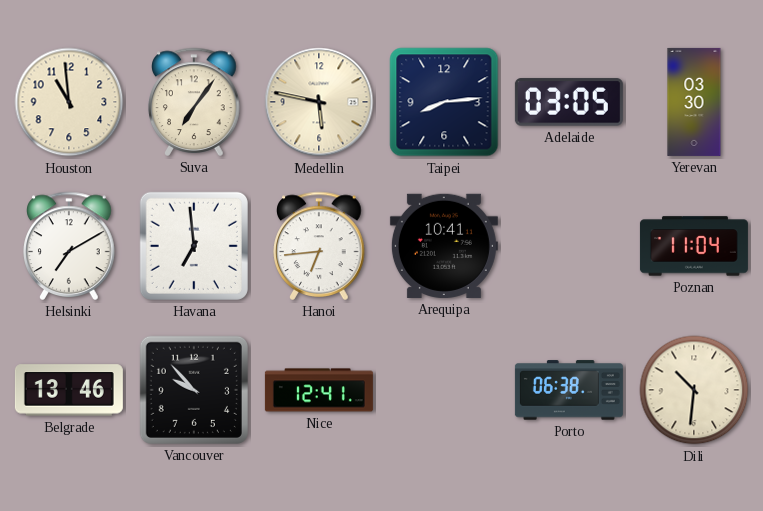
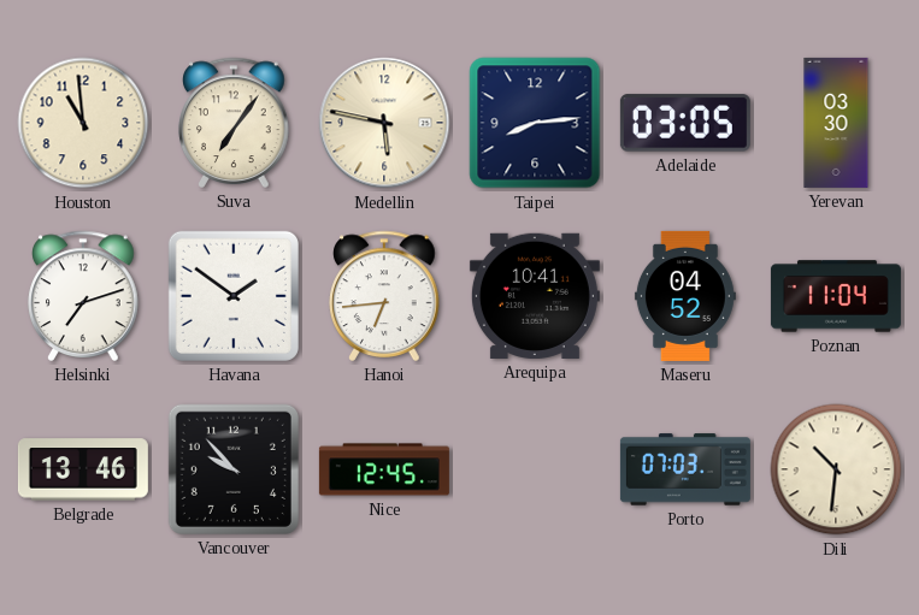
Helsinki: 7:10 -> 7:12
Havana: 6:59 -> 1:51
Maseru: none -> 04:52
Nice: 12:41 -> 12:45
Porto: 06:38 -> 07:03
